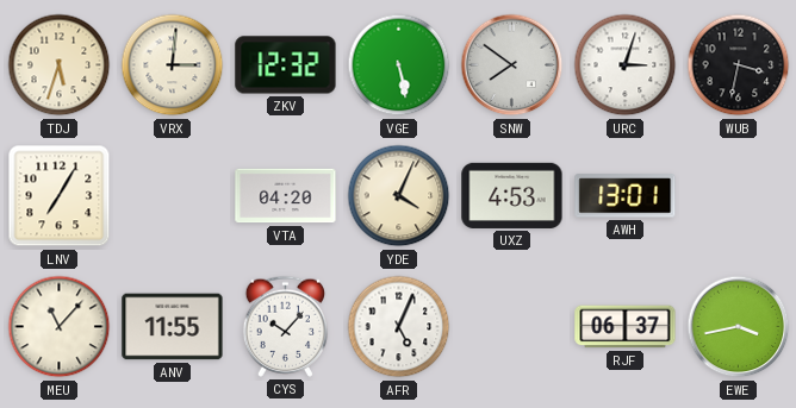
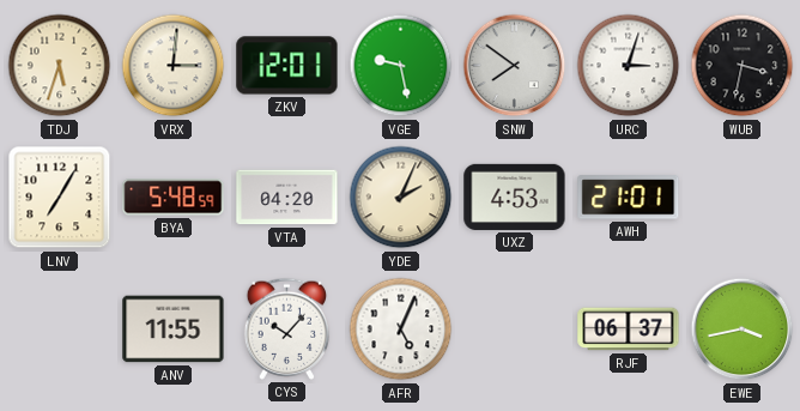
ZKV: 12:32 -> 12:01
VGE: 5:28 -> 9:28
BYA: none -> 5:48
YDE: 4:04 -> 2:04
AWH: 13:01 -> 21:01
MEU: 11:07 -> none
